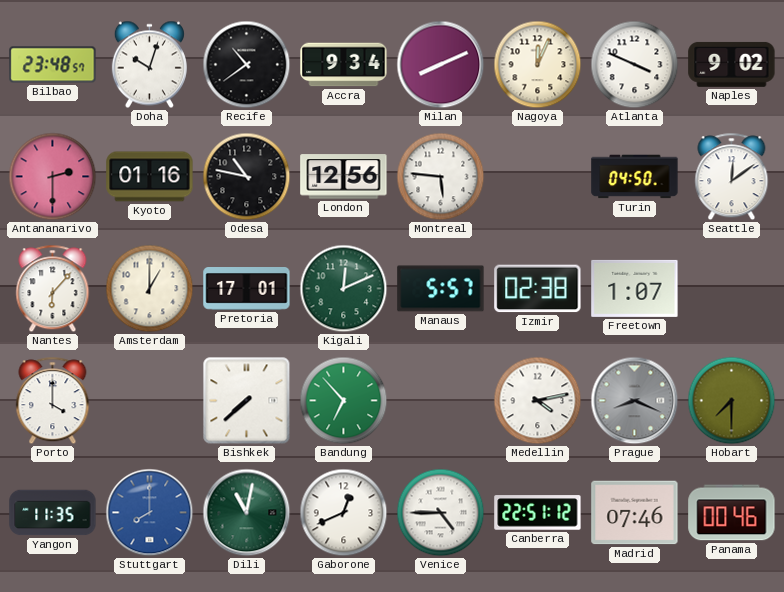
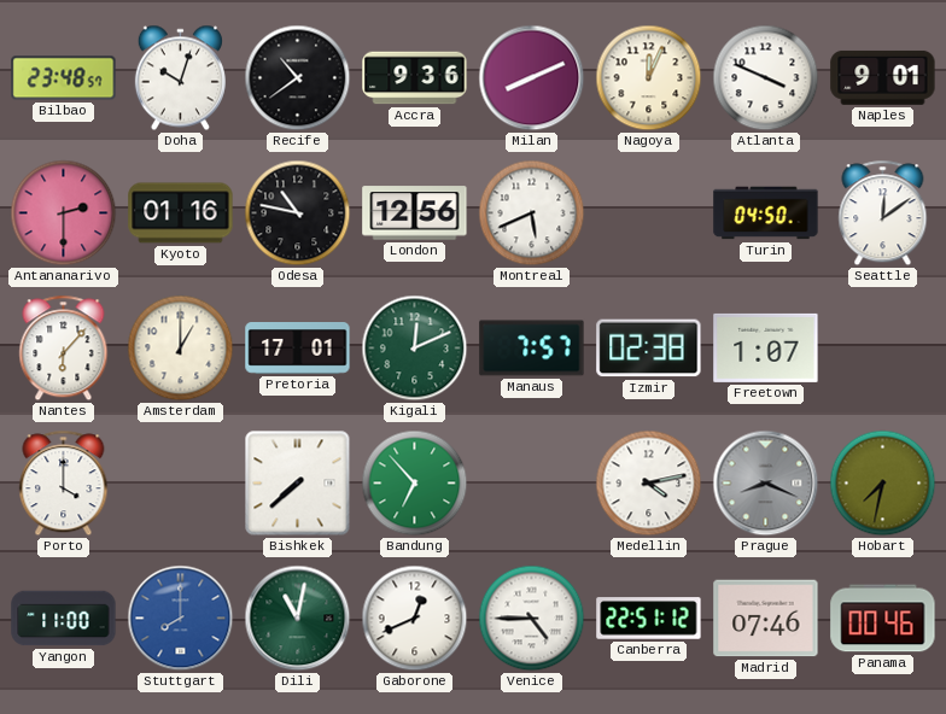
Accra: 9:34 -> 9:36
Naples: 9:02 -> 9:01
Montreal: 5:46 -> 5:41
Manaus: 5:57 -> 7:57
Hobart: 7:30 -> 7:32
Yangon: 11:35 -> 11:00
